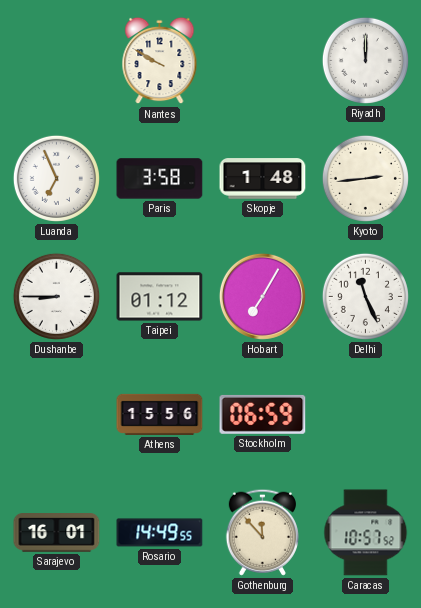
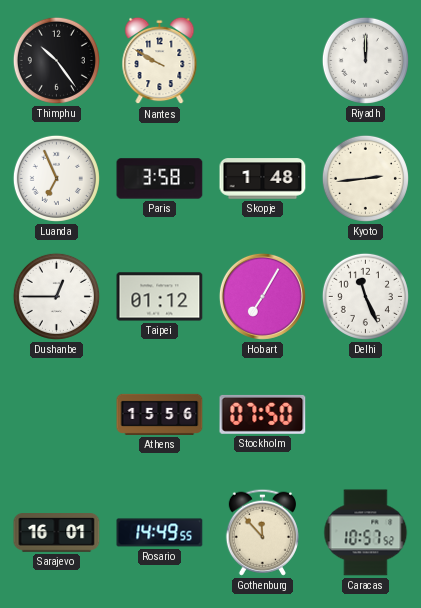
Thimphu: none -> 10:24
Dushanbe: 8:45 -> 12:45
Stockholm: 06:59 -> 07:50
